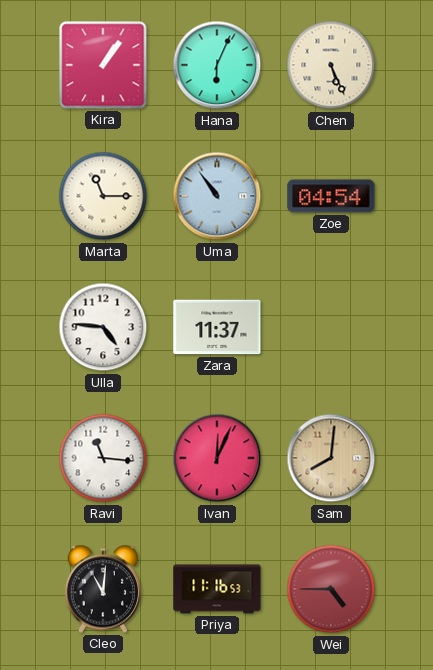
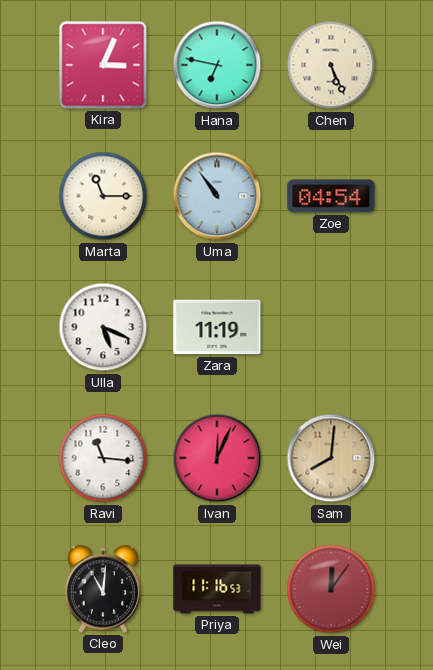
Kira: 1:06 -> 3:04
Hana: 6:04 -> 6:47
Ulla: 4:46 -> 5:19
Zara: 11:37 -> 11:19
Wei: 4:45 -> 12:06
